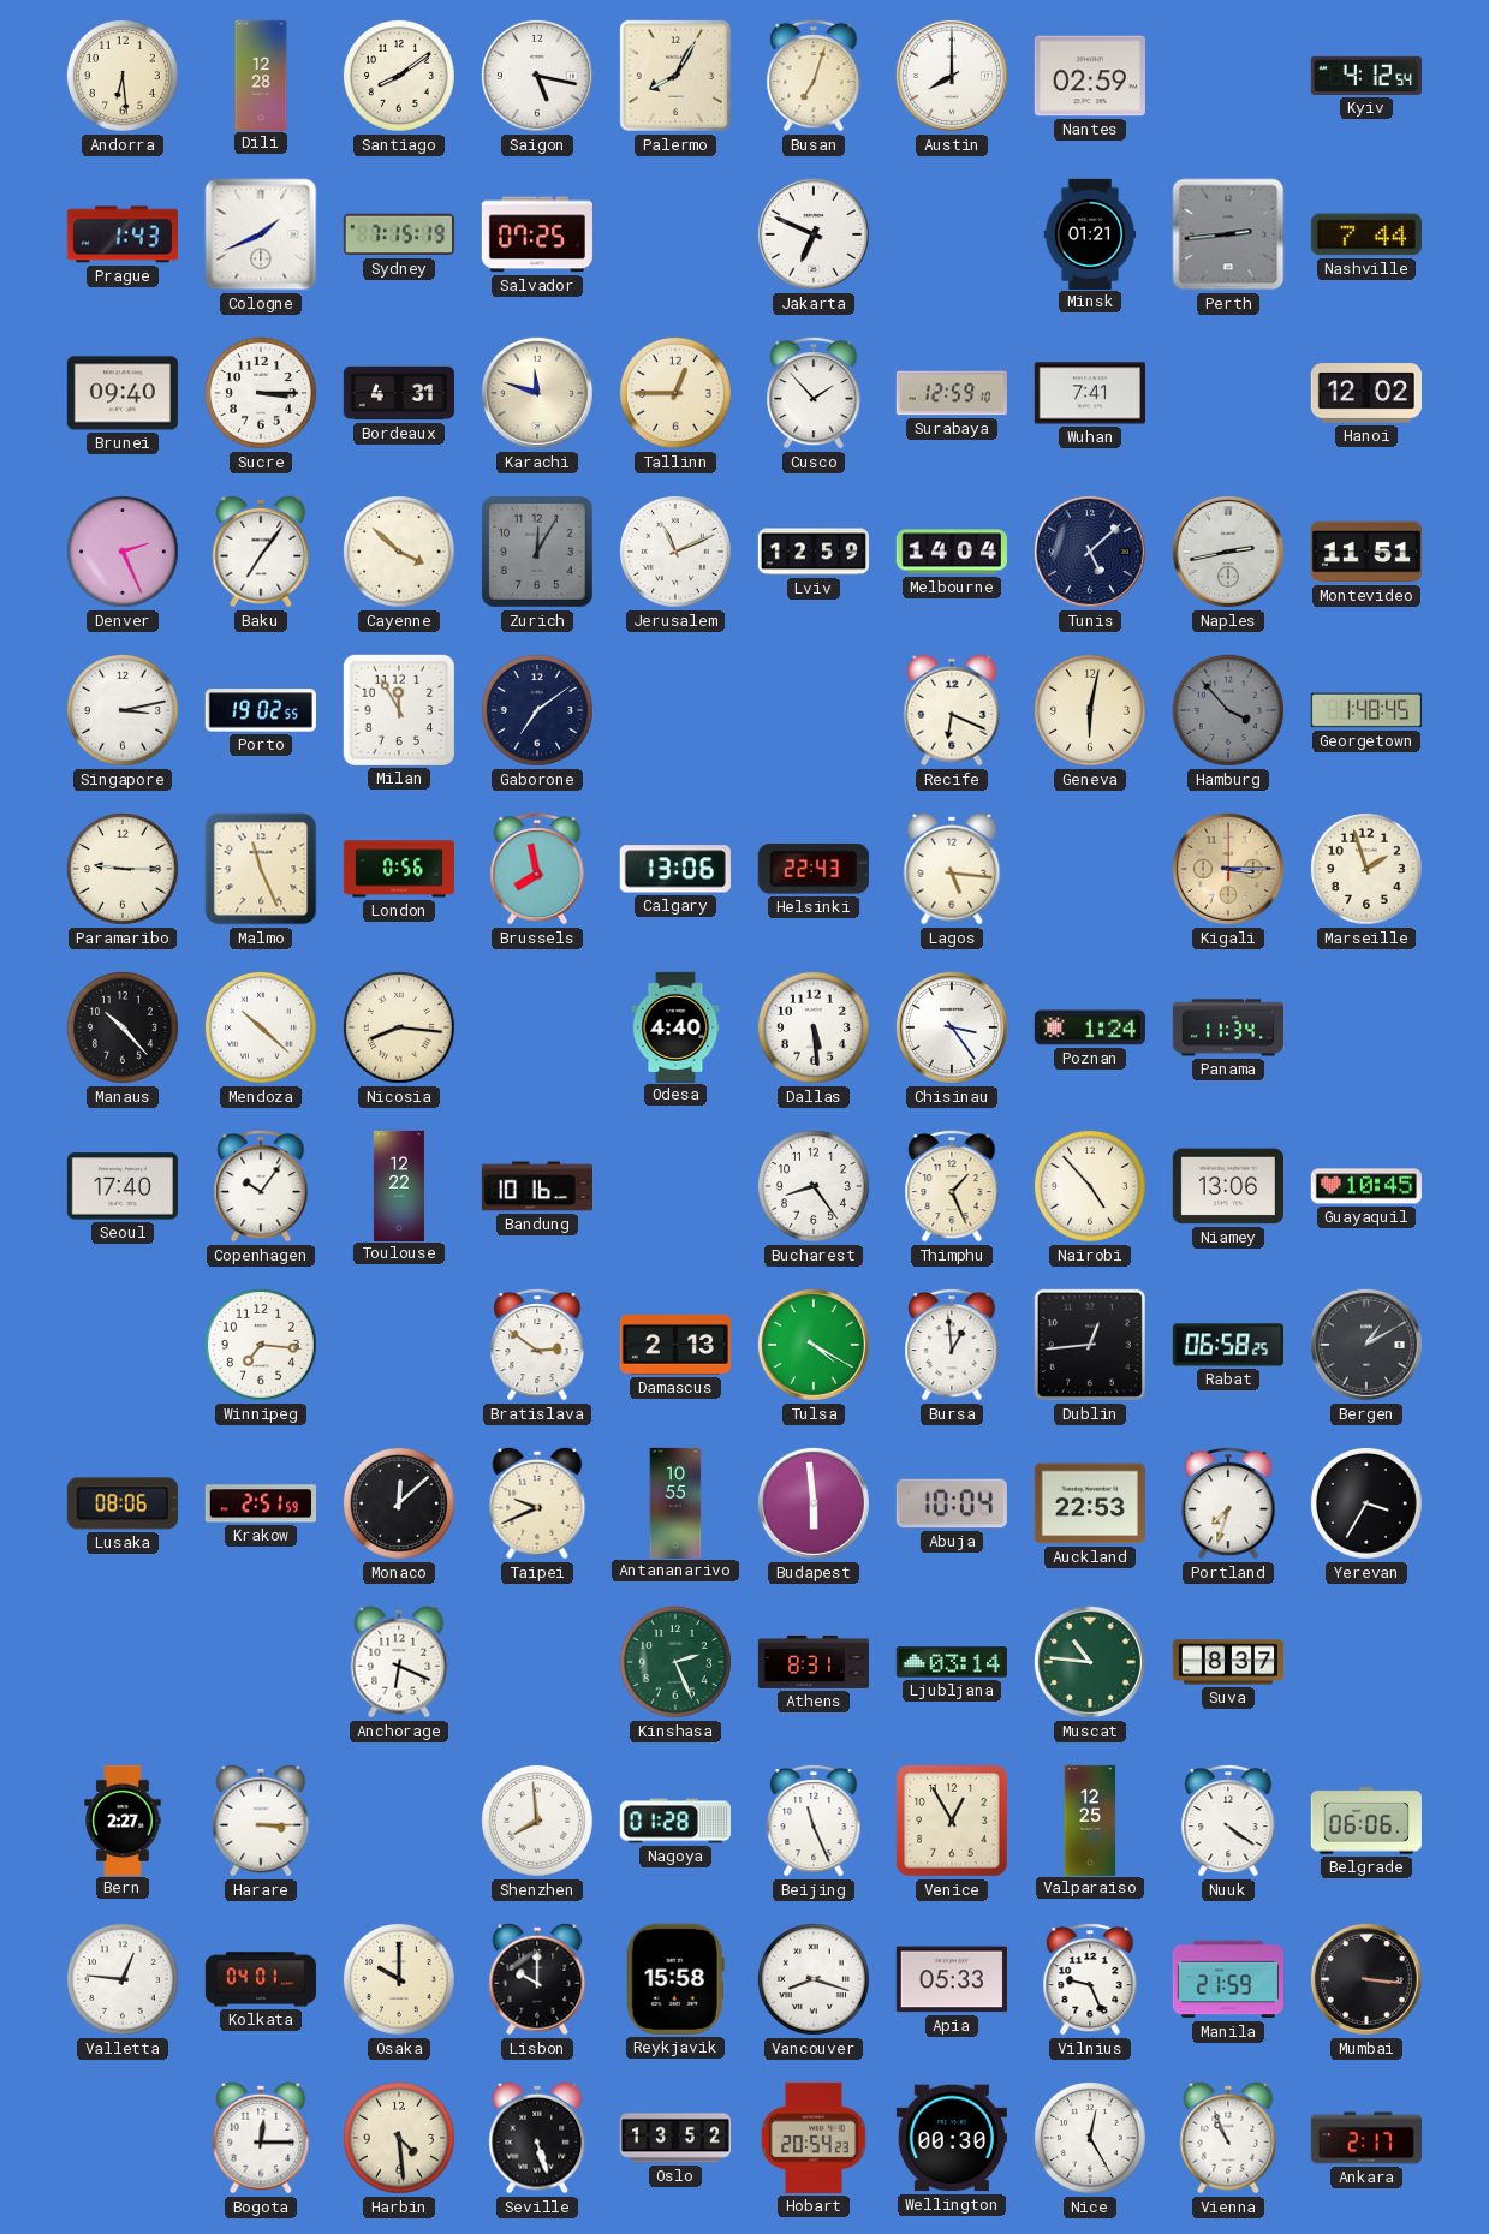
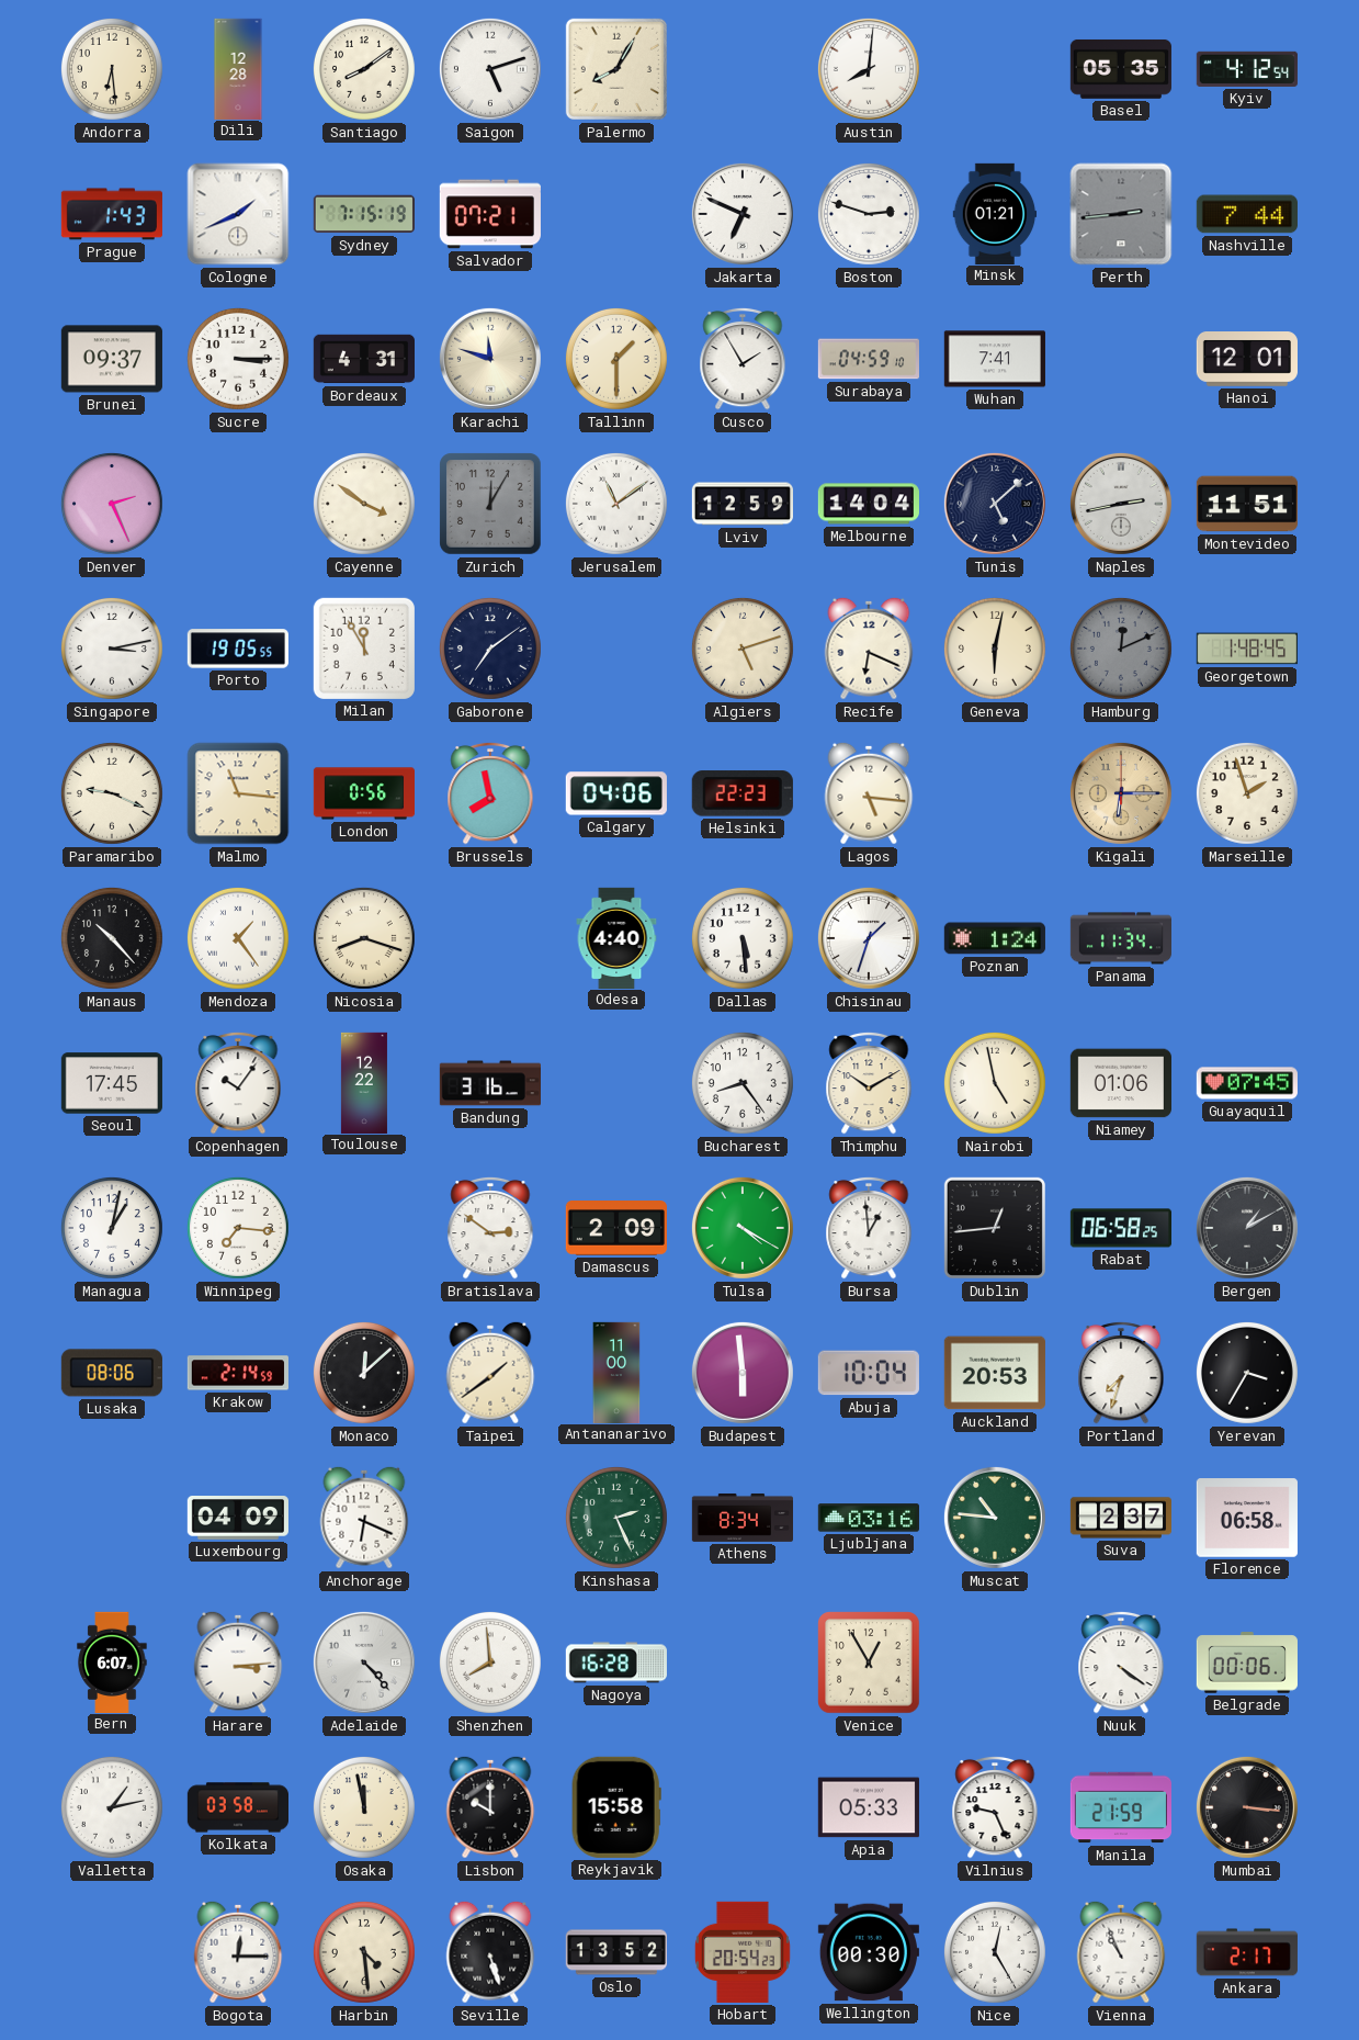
Saigon: 5:17 -> 5:12
Busan: 7:03 -> none
Austin: 8:00 -> 8:01
Nantes: 02:59 -> none
Basel: none -> 05:35
Salvador: 07:25 -> 07:21
Boston: none -> 2:48
Brunei: 09:40 -> 09:37
Tallinn: 12:45 -> 1:30
Cusco: 1:53 -> 1:55
Surabaya: 12:59 -> 04:59
Hanoi: 12:02 -> 12:01
Baku: 7:06 -> none
Cayenne: 3:52 -> 3:51
Jerusalem: 11:11 -> 11:09
Porto: 19:02 -> 19:05
Algiers: none -> 5:12
Hamburg: 3:53 -> 12:11
Paramaribo: 9:15 -> 9:19
Malmo: 11:26 -> 11:16
Calgary: 13:06 -> 04:06
Helsinki: 22:43 -> 22:23
Kigali: 3:15 -> 6:15
Mendoza: 10:22 -> 1:24
Nicosia: 8:16 -> 8:18
Chisinau: 3:24 -> 1:33
Seoul: 17:40 -> 17:45
Bandung: 10:16 -> 3:16
Thimphu: 1:26 -> 10:10
Nairobi: 4:53 -> 4:58
Niamey: 13:06 -> 01:06
Guayaquil: 10:45 -> 07:45
Managua: none -> 1:02
Damascus: 2:13 -> 2:09
Krakow: 2:51 -> 2:14
Taipei: 9:41 -> 1:39
Antananarivo: 10:55 -> 11:00
Auckland: 22:53 -> 20:53
Luxembourg: none -> 04:09
Athens: 8:31 -> 8:34
Ljubljana: 03:14 -> 03:16
Suva: 8:37 -> 2:37
Florence: none -> 06:58
Bern: 2:27 -> 6:07
Harare: 3:15 -> 3:14
Adelaide: none -> 4:23
Nagoya: 01:28 -> 16:28
Beijing: 11:26 -> none
Valparaiso: 12:25 -> none
Belgrade: 06:06 -> 00:06
Valletta: 12:46 -> 1:13
Kolkata: 04:01 -> 03:58
Osaka: 10:00 -> 11:58
Vancouver: 8:18 -> none
